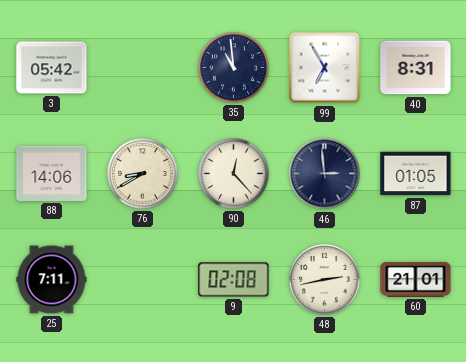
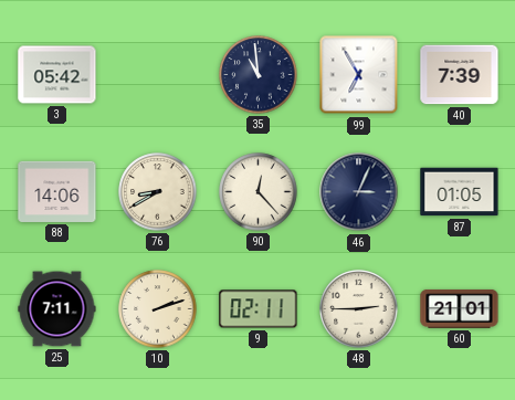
40: 8:31 -> 7:39
46: 2:59 -> 3:04
10: none -> 2:12
9: 02:08 -> 02:11
48: 2:43 -> 2:45
